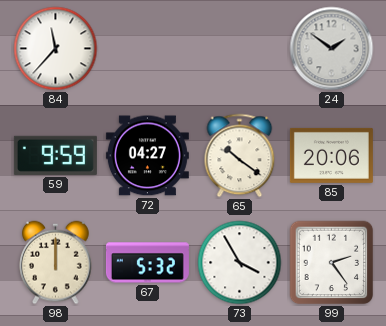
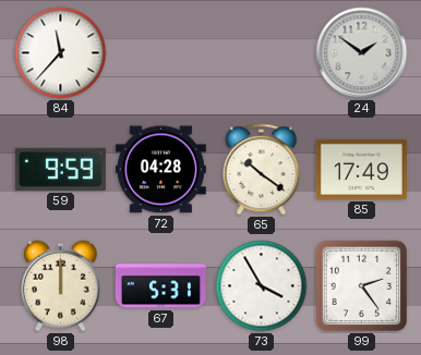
72: 04:27 -> 04:28
85: 20:06 -> 17:49
67: 5:32 -> 5:31
